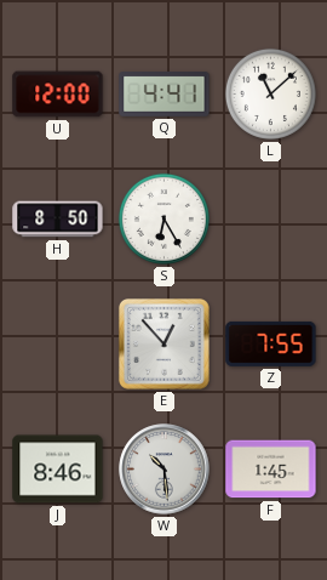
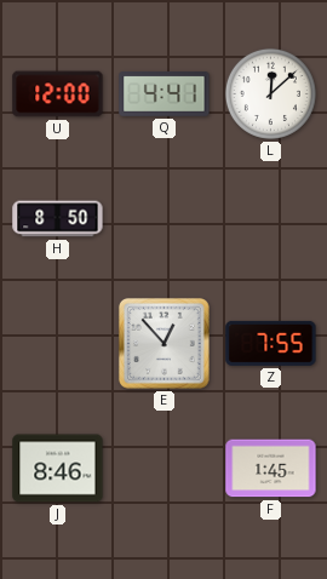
L: 11:08 -> 12:08
S: 6:25 -> none
W: 10:29 -> none
